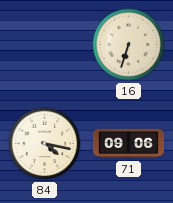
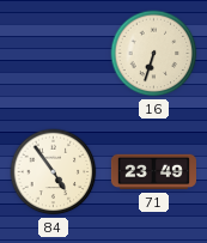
84: 4:17 -> 4:54
71: 09:06 -> 23:49
